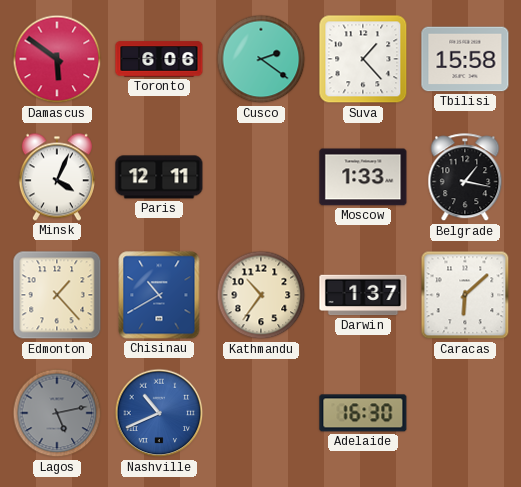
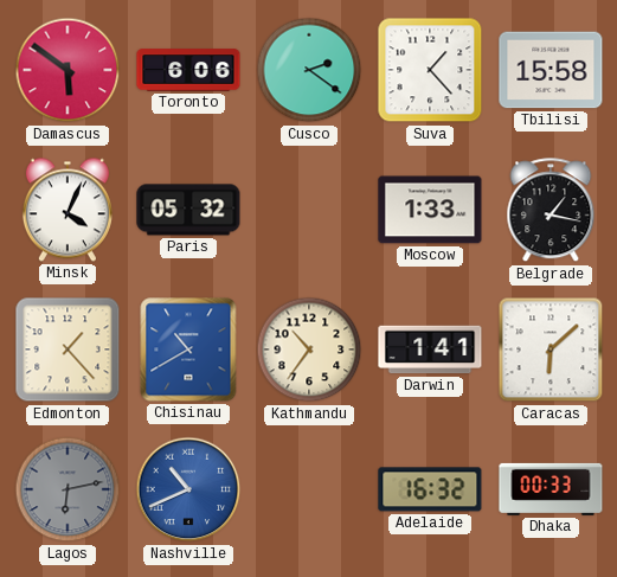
Paris: 12:11 -> 05:32
Darwin: 1:37 -> 1:41
Lagos: 5:13 -> 6:13
Adelaide: 16:30 -> 16:32
Dhaka: none -> 00:33
